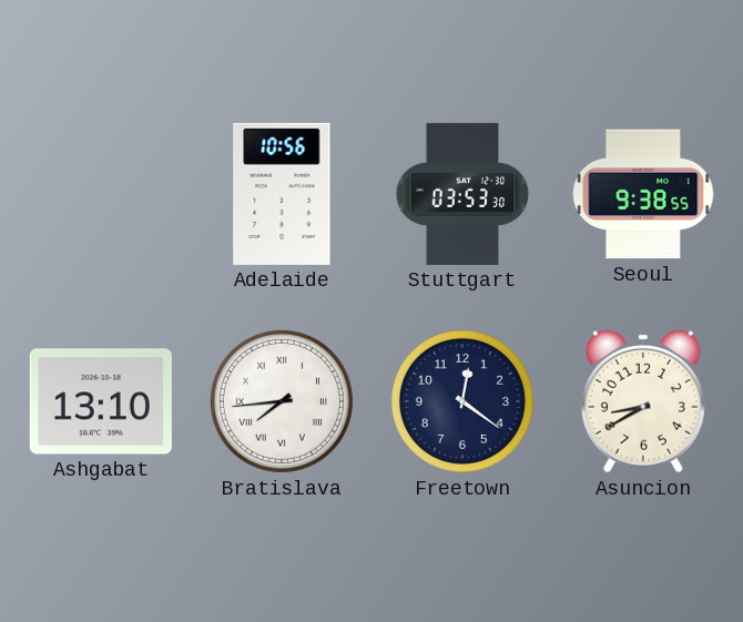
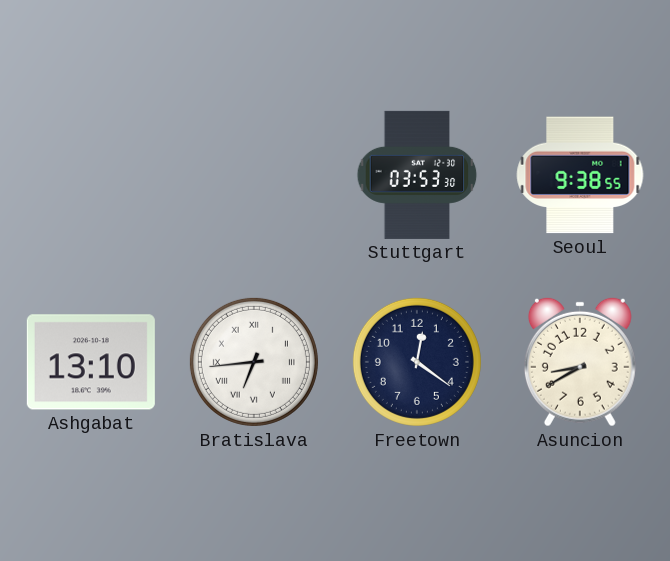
Adelaide: 10:56 -> none
Bratislava: 7:44 -> 6:44
